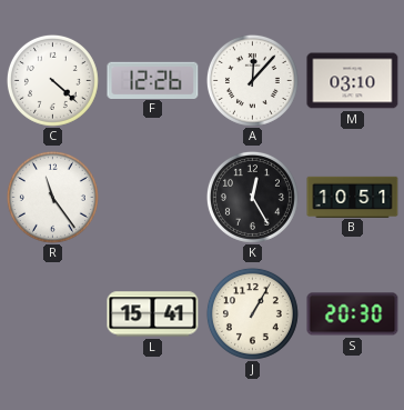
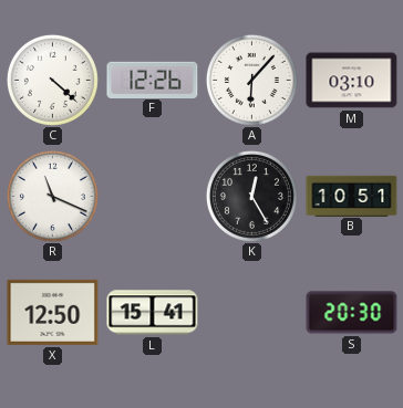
A: 12:07 -> 6:07
R: 11:24 -> 11:19
X: none -> 12:50
J: 1:05 -> none
